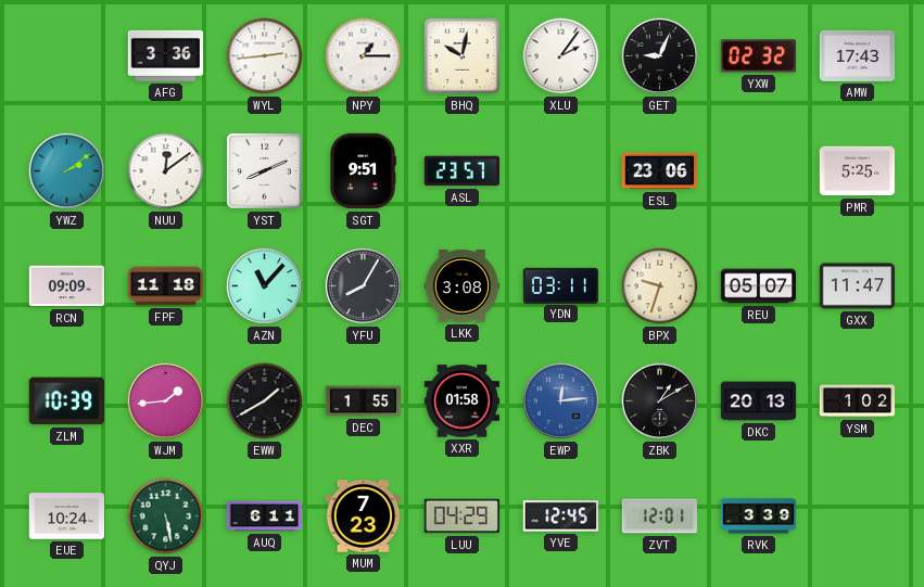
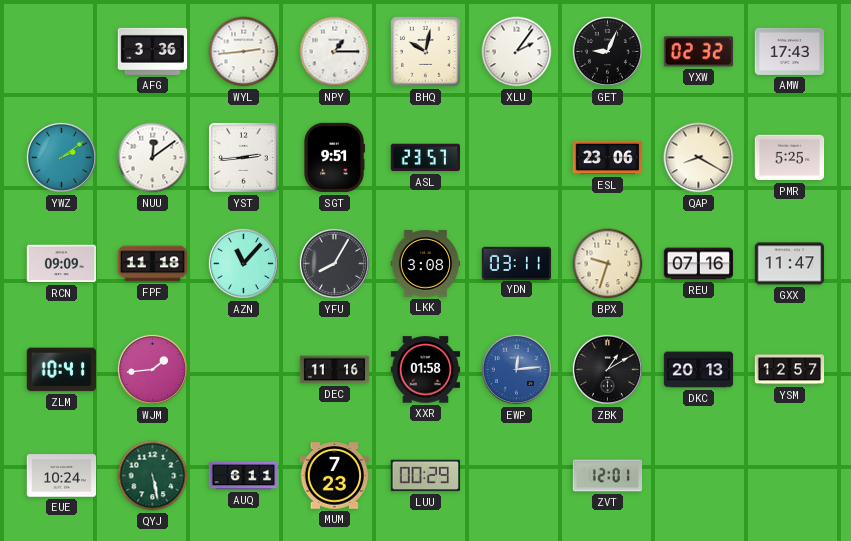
YST: 8:11 -> 2:44
QAP: none -> 8:20
REU: 05:07 -> 07:16
ZLM: 10:39 -> 10:41
EWW: 1:40 -> none
DEC: 1:55 -> 11:16
YSM: 1:02 -> 12:57
LUU: 04:29 -> 00:29
YVE: 12:45 -> none
RVK: 3:39 -> none
